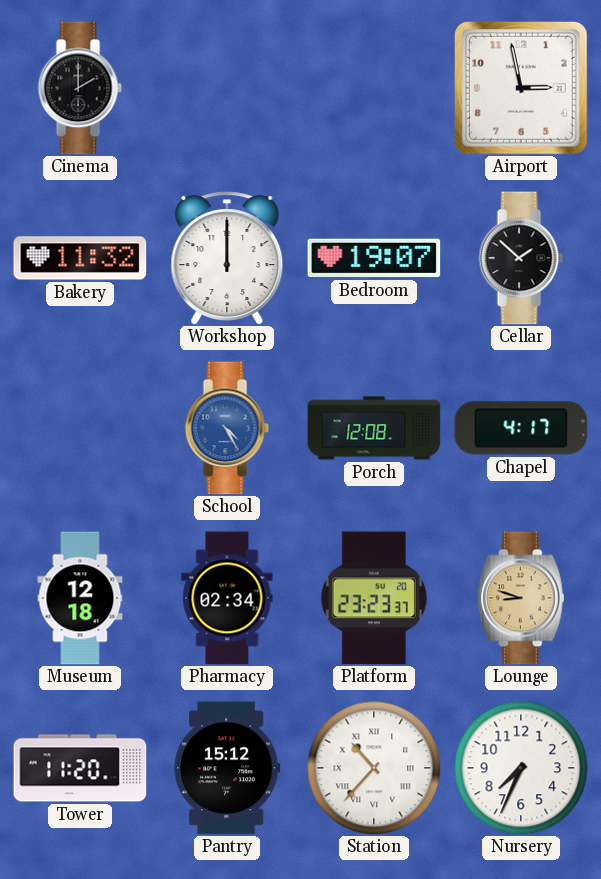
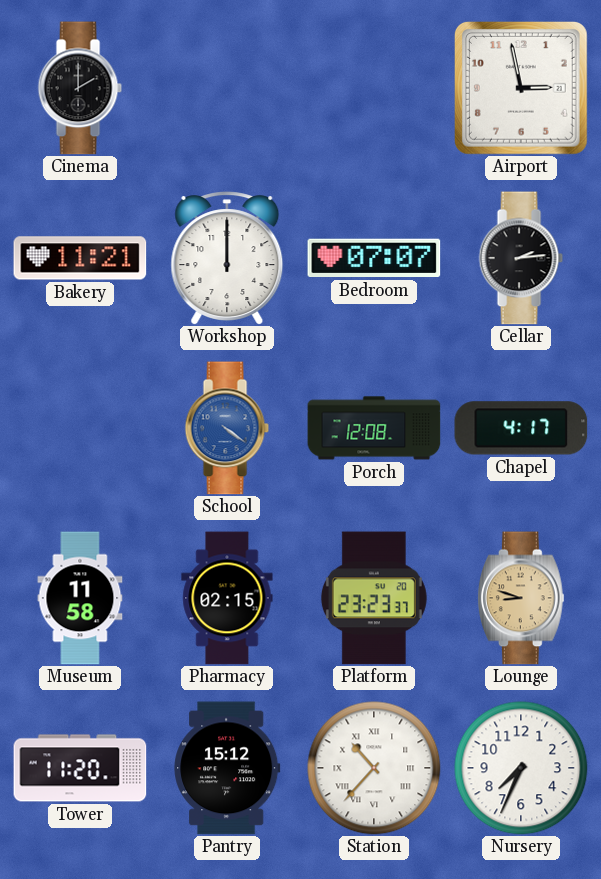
Bakery: 11:32 -> 11:21
Bedroom: 19:07 -> 07:07
Cellar: 1:52 -> 2:14
School: 4:25 -> 4:21
Museum: 12:18 -> 11:58
Pharmacy: 02:34 -> 02:15
